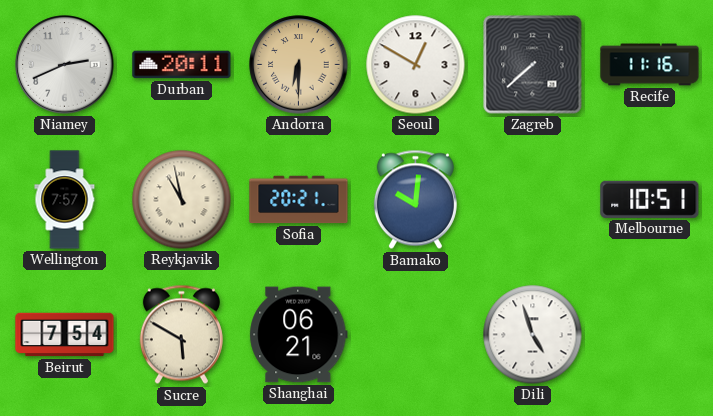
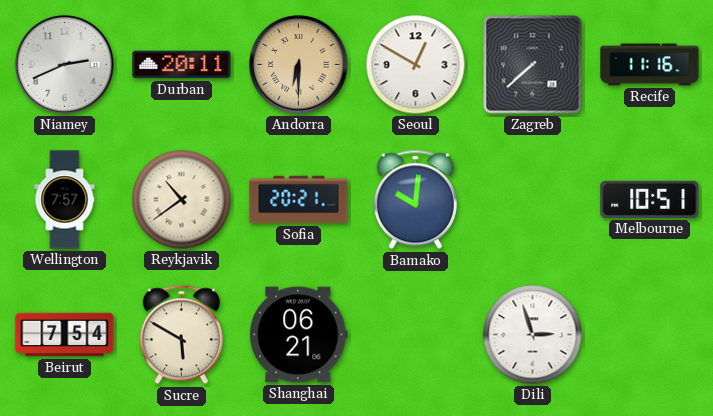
Reykjavik: 10:58 -> 10:39
Dili: 4:57 -> 2:57
